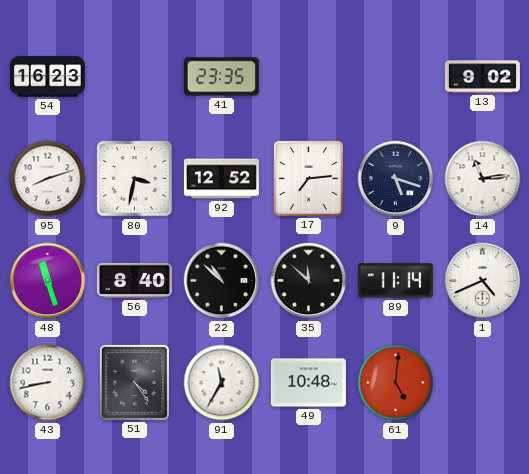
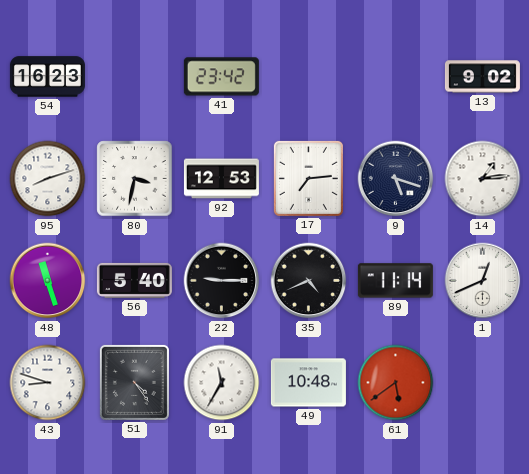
41: 23:35 -> 23:42
92: 12:52 -> 12:53
14: 11:14 -> 1:14
56: 8:40 -> 5:40
22: 10:52 -> 9:15
35: 11:52 -> 4:41
1: 4:41 -> 12:41
43: 8:43 -> 8:48
61: 5:01 -> 5:39
